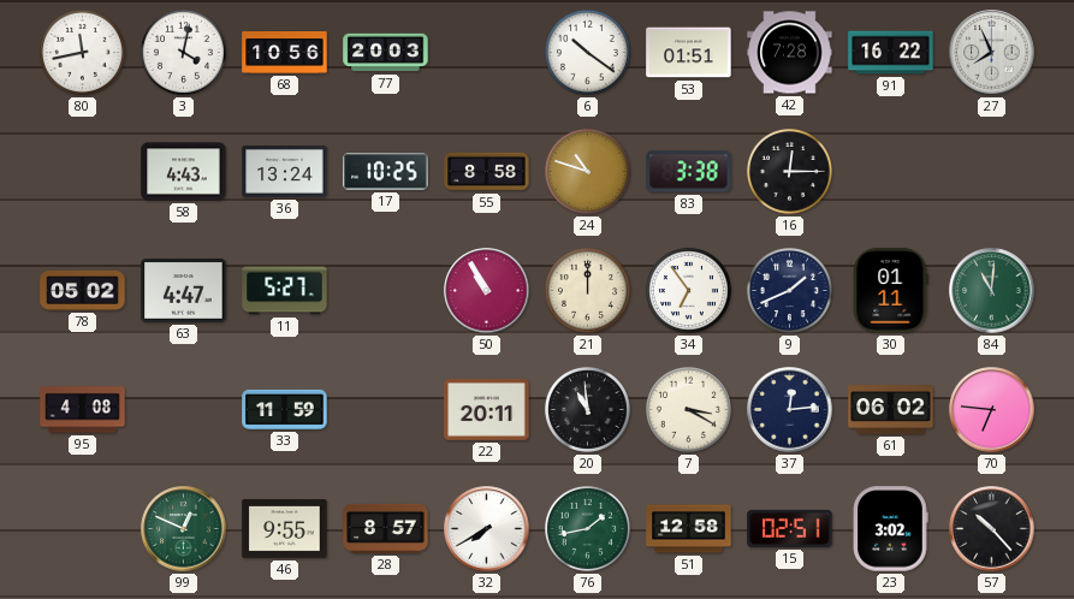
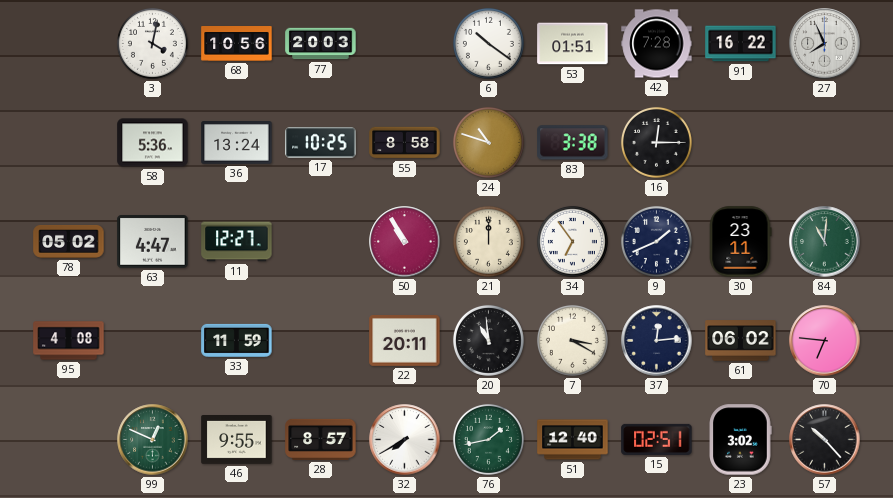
80: 11:43 -> none
58: 4:43 -> 5:36
11: 5:27 -> 12:27
30: 01:11 -> 23:11
51: 12:58 -> 12:40
